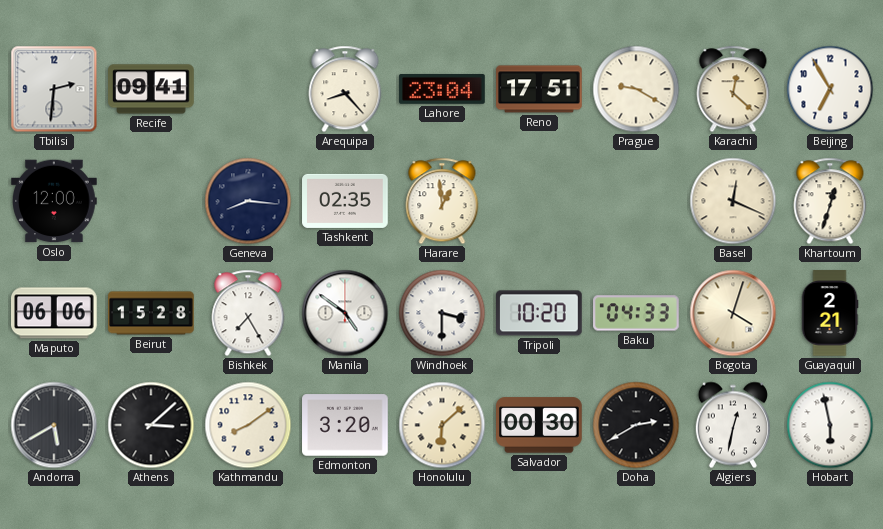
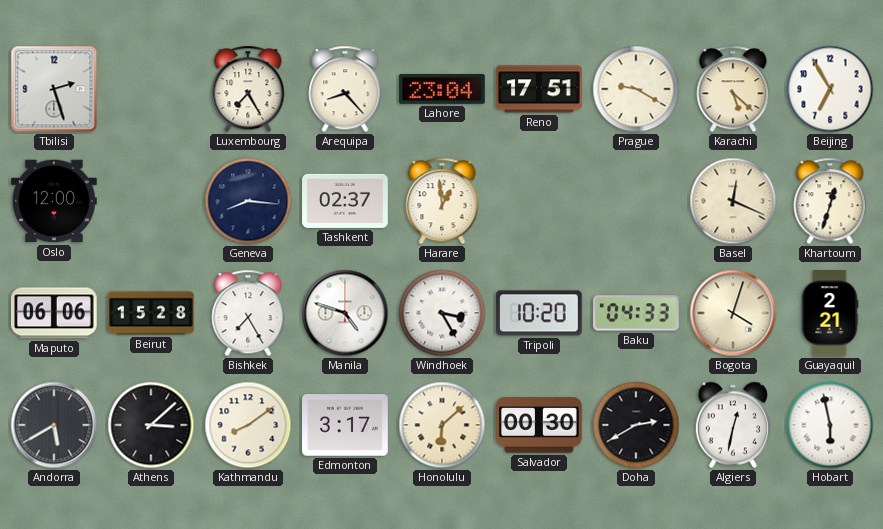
Tbilisi: 2:31 -> 2:27
Recife: 09:41 -> none
Luxembourg: none -> 7:25
Karachi: 12:22 -> 5:22
Tashkent: 02:35 -> 02:37
Manila: 4:51 -> 4:48
Windhoek: 3:30 -> 3:25
Edmonton: 3:20 -> 3:17
